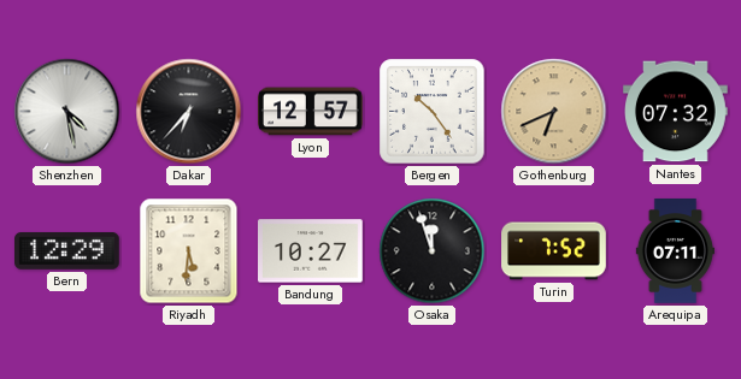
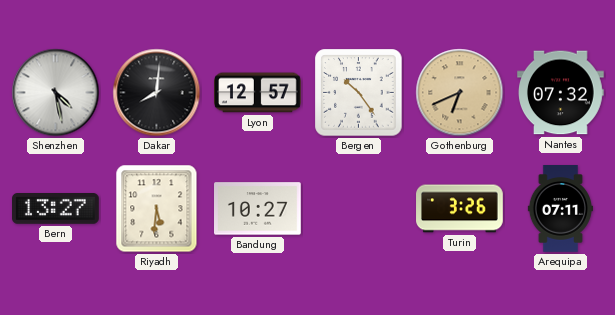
Dakar: 6:37 -> 8:01
Bern: 12:29 -> 13:27
Osaka: 11:57 -> none
Turin: 7:52 -> 3:26
